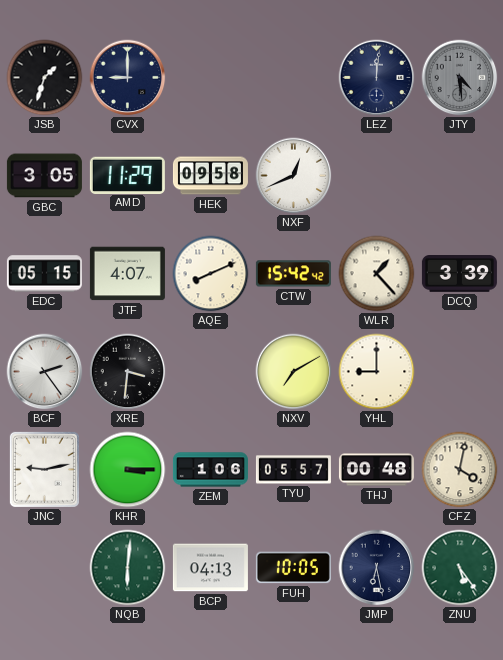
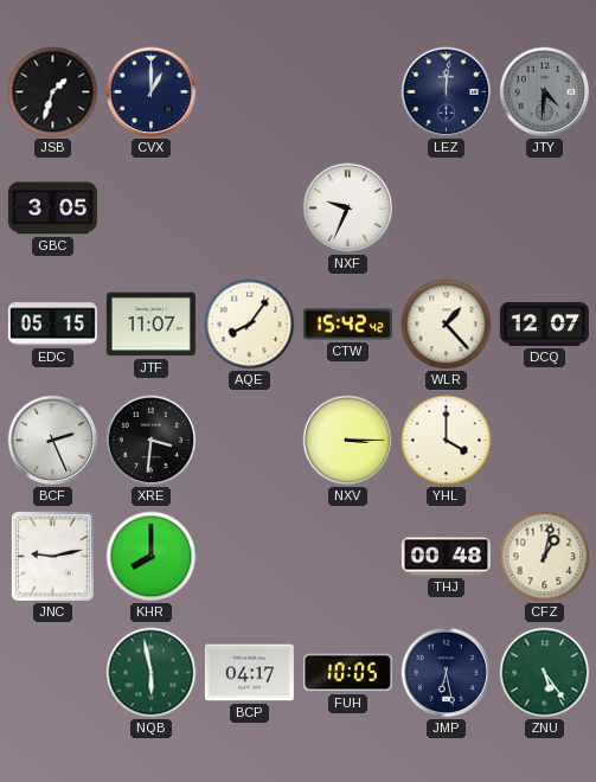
CVX: 9:00 -> 1:00
JTY: 4:29 -> 4:31
AMD: 11:29 -> none
HEK: 09:58 -> none
NXF: 12:41 -> 9:34
JTF: 4:07 -> 11:07
AQE: 8:11 -> 8:06
DCQ: 3:39 -> 12:07
BCF: 2:24 -> 2:26
NXV: 7:10 -> 3:15
YHL: 9:00 -> 4:00
KHR: 3:15 -> 8:00
ZEM: 1:06 -> none
TYU: 05:57 -> none
CFZ: 4:02 -> 1:02
NQB: 6:01 -> 5:58
BCP: 04:13 -> 04:17
